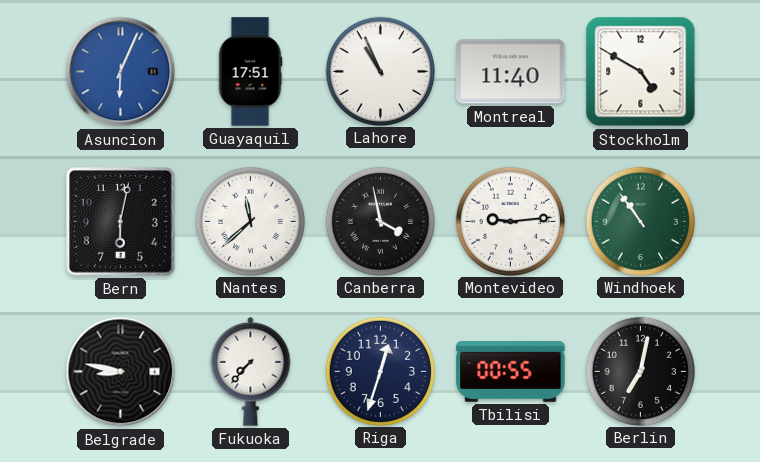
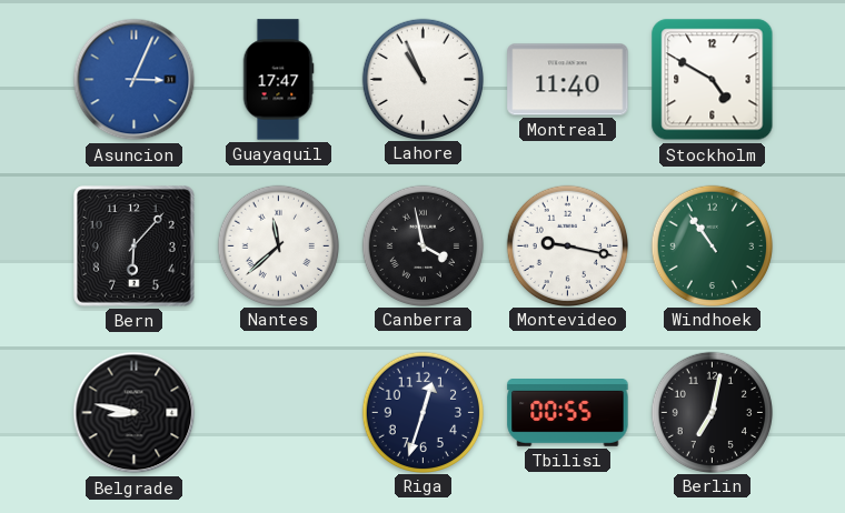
Asuncion: 6:04 -> 3:04
Guayaquil: 17:51 -> 17:47
Bern: 6:02 -> 6:07
Montevideo: 9:14 -> 9:17
Fukuoka: 7:37 -> none
